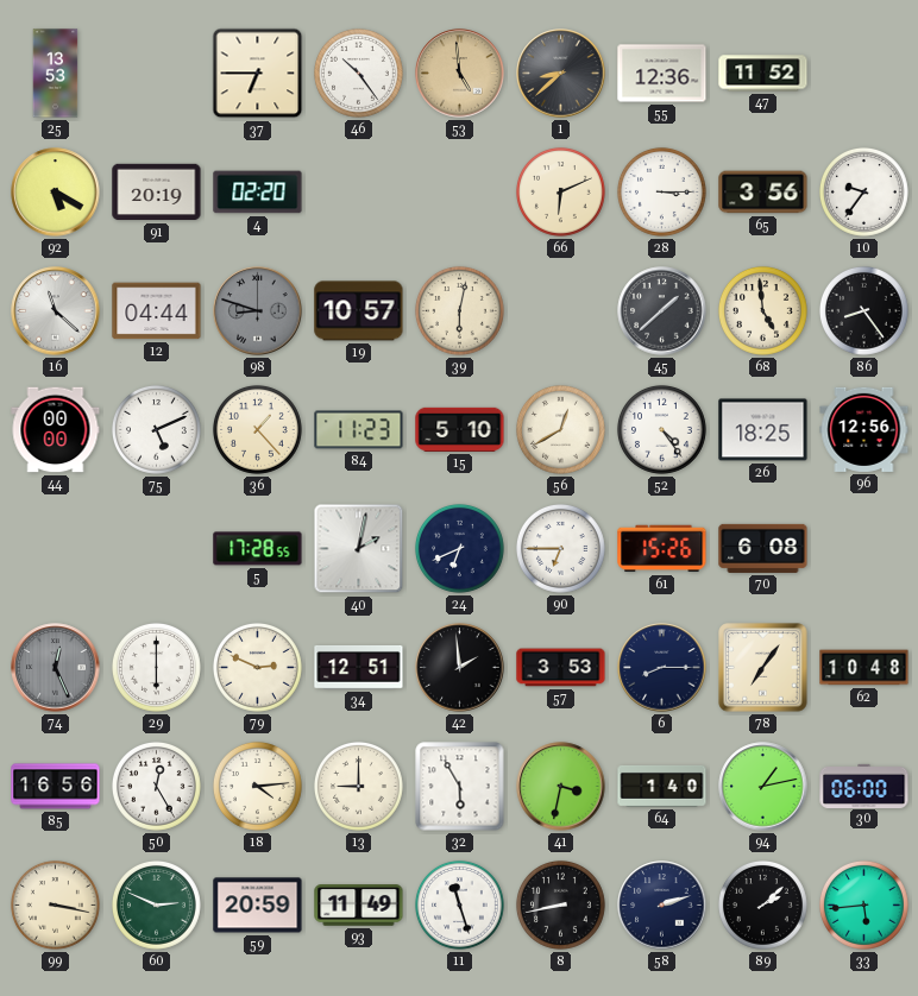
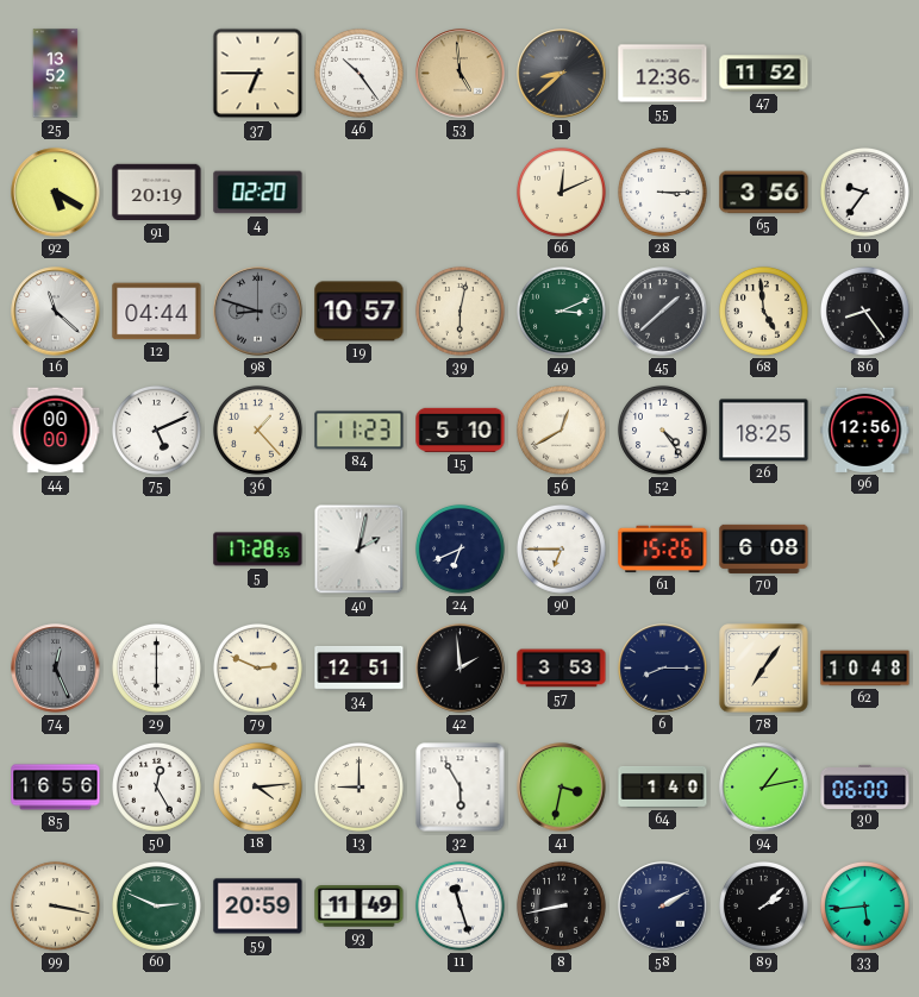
25: 13:53 -> 13:52
66: 6:11 -> 12:11
49: none -> 3:11
58: 2:12 -> 2:10
